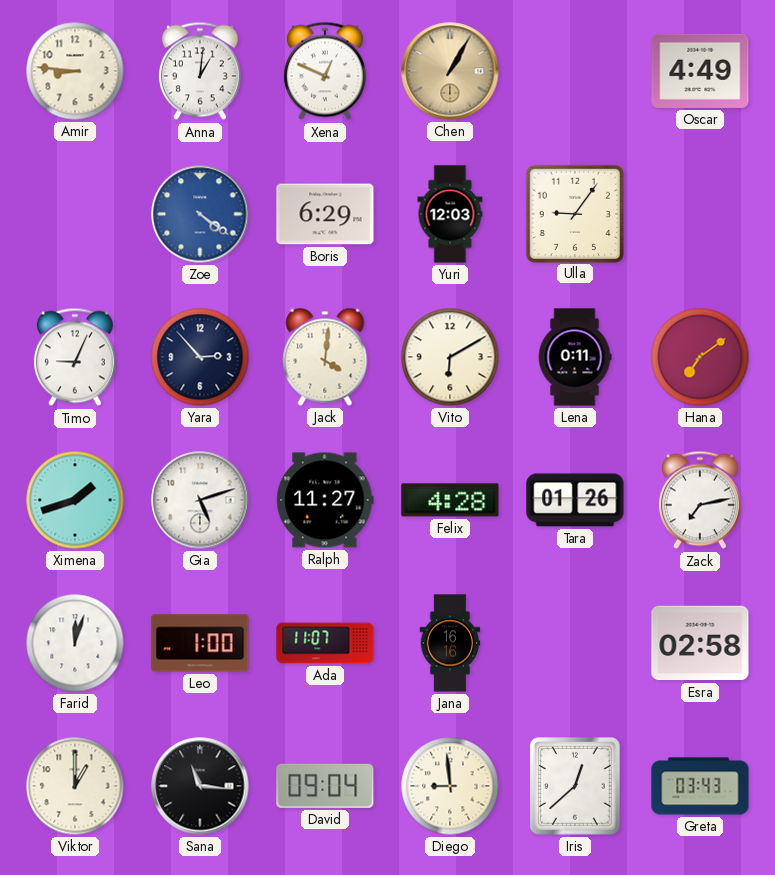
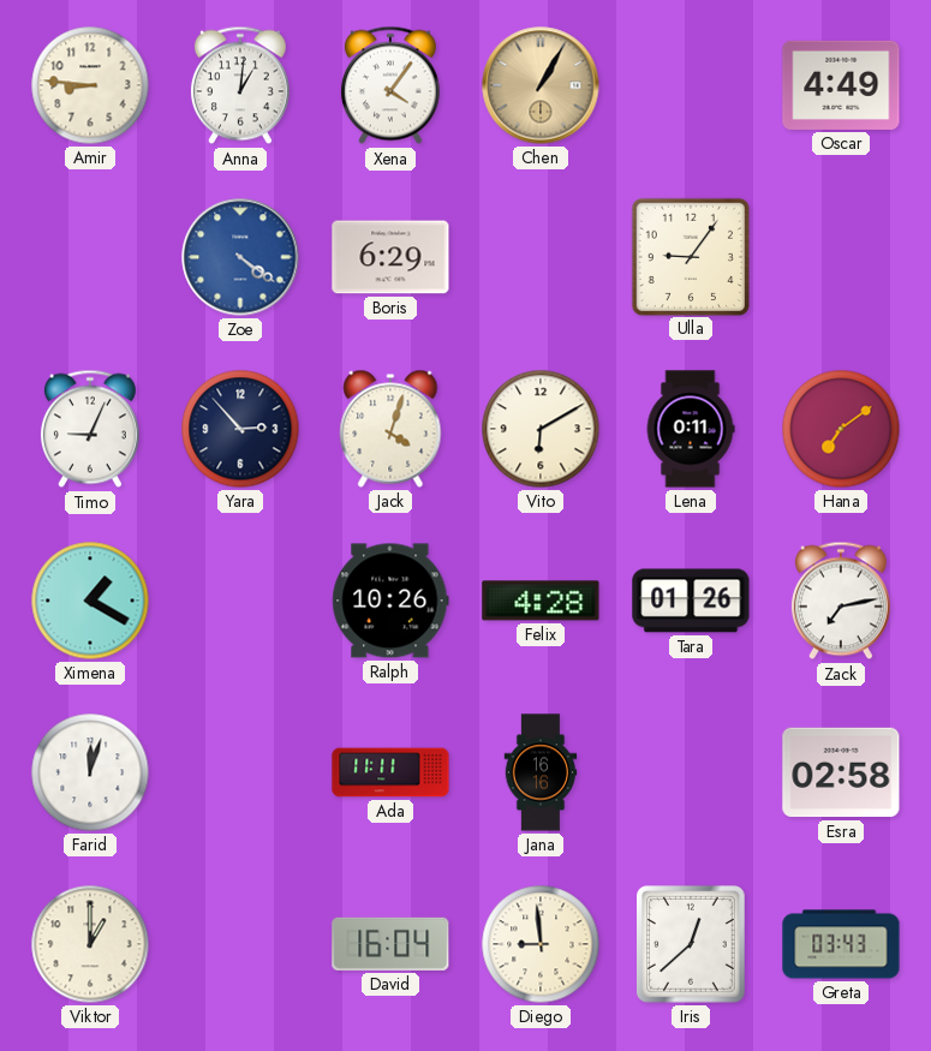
Xena: 12:49 -> 4:06
Yuri: 12:03 -> none
Jack: 4:01 -> 4:03
Ximena: 1:42 -> 1:20
Gia: 5:12 -> none
Ralph: 11:27 -> 10:26
Leo: 1:00 -> none
Ada: 11:07 -> 11:11
Sana: 11:16 -> none
David: 09:04 -> 16:04
